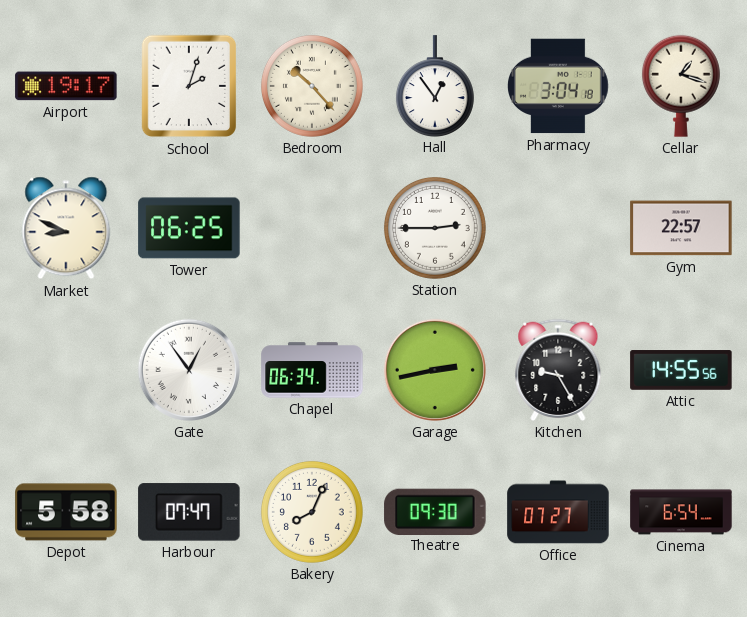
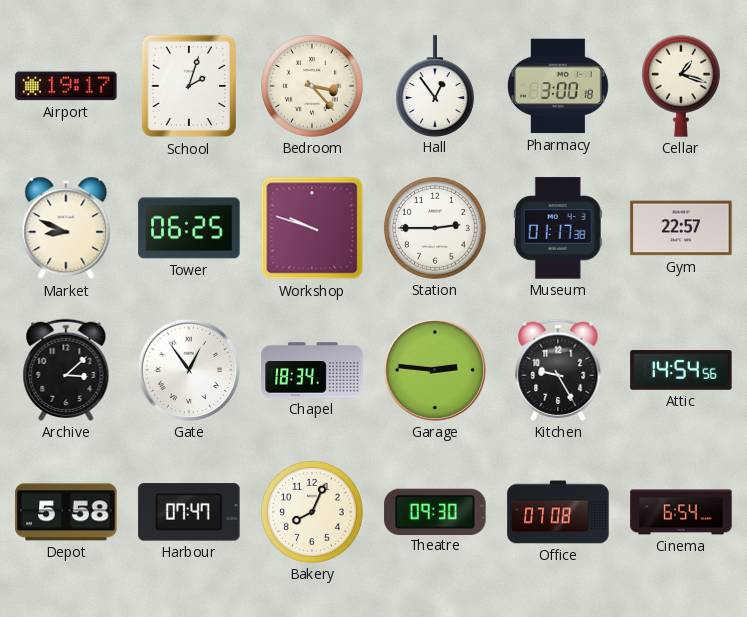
Bedroom: 10:23 -> 3:23
Pharmacy: 3:04 -> 3:00
Workshop: none -> 9:48
Museum: none -> 01:17
Archive: none -> 3:08
Chapel: 06:34 -> 18:34
Garage: 2:43 -> 2:46
Attic: 14:55 -> 14:54
Office: 07:27 -> 07:08
